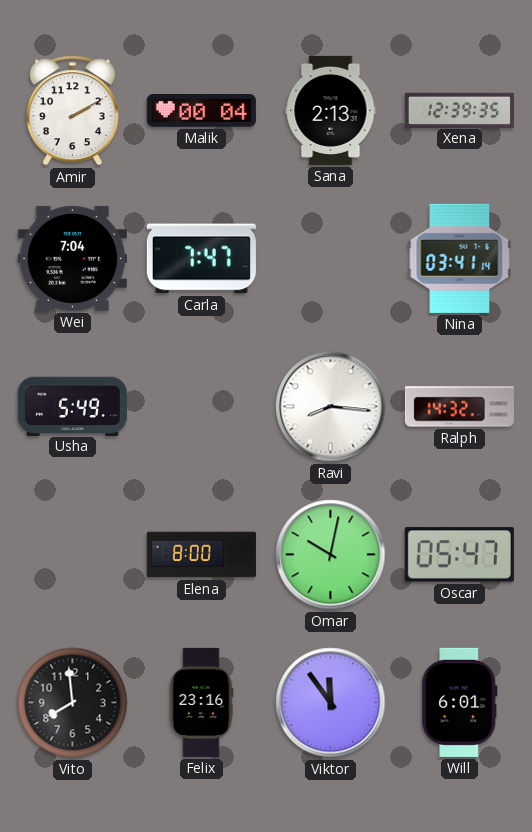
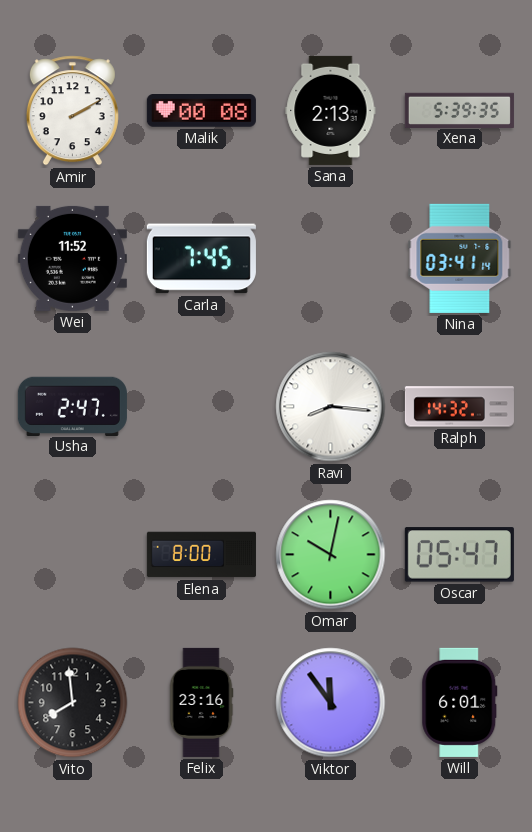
Malik: 00:04 -> 00:08
Xena: 12:39 -> 5:39
Wei: 7:04 -> 11:52
Carla: 7:47 -> 7:45
Usha: 5:49 -> 2:47
